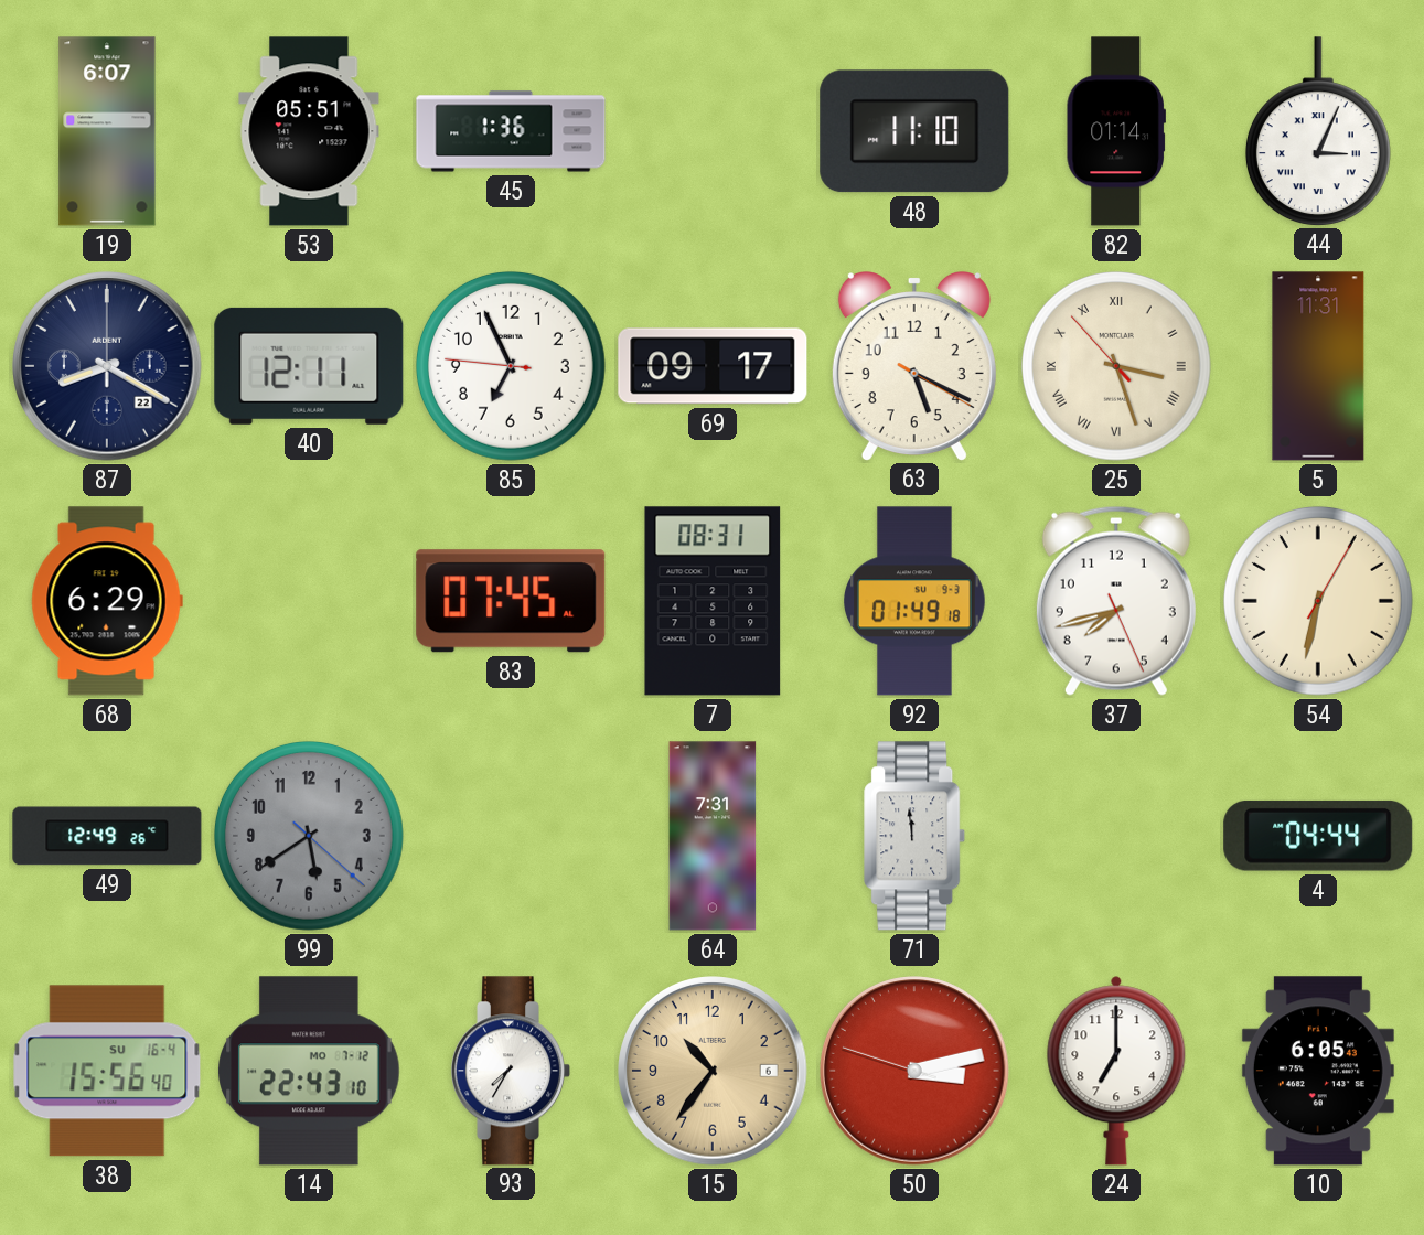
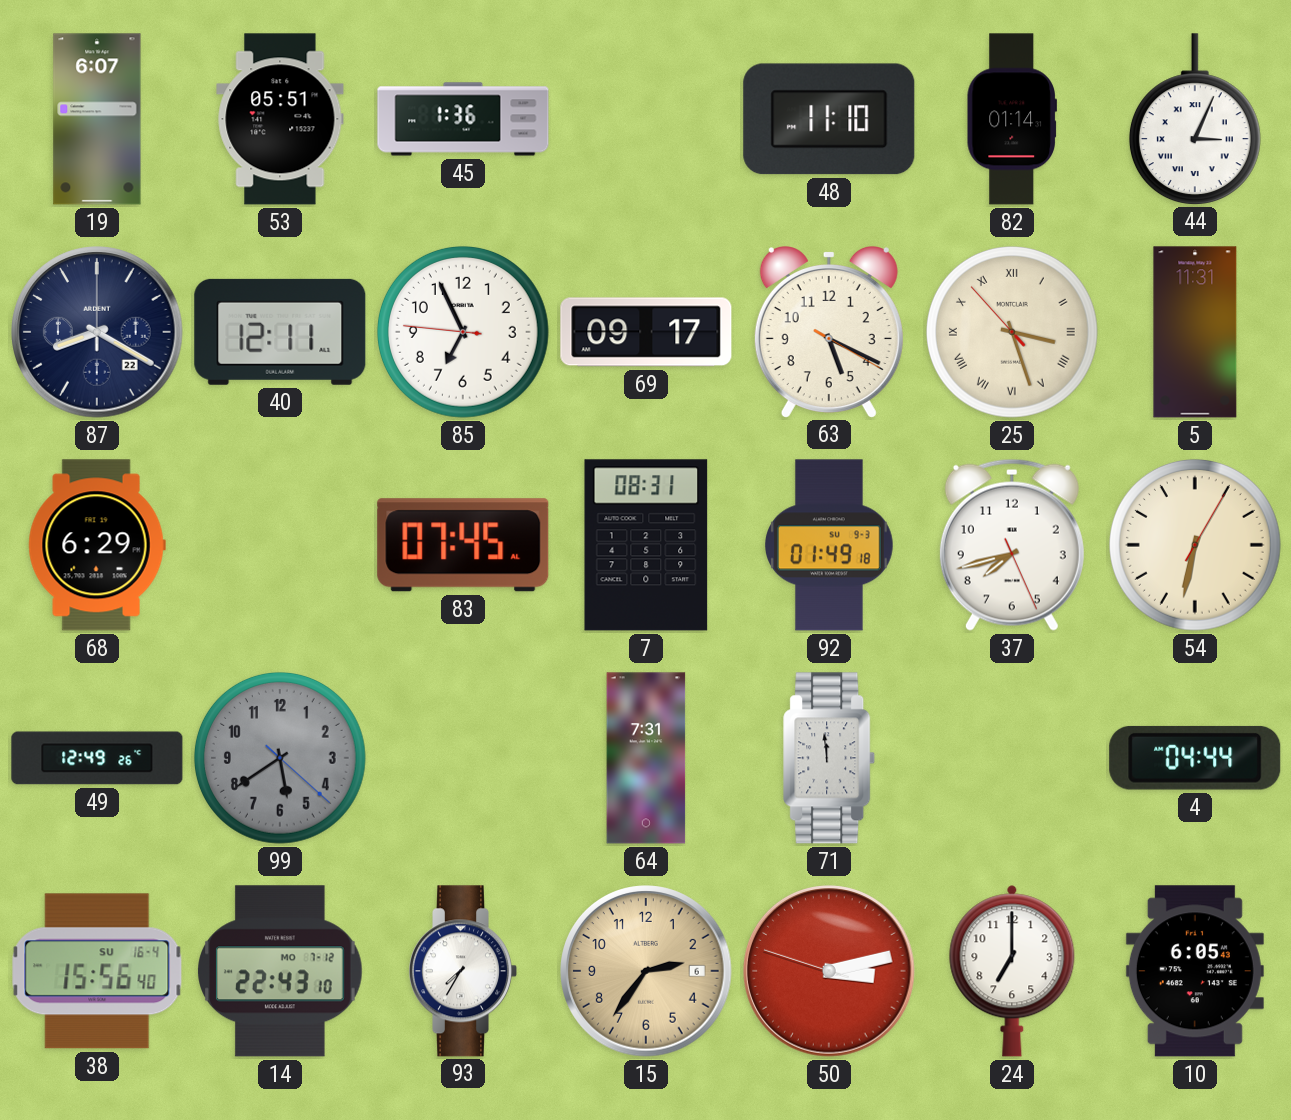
15: 10:36 -> 2:36
